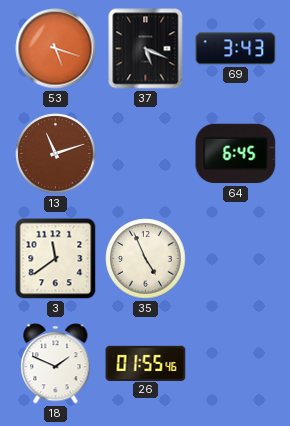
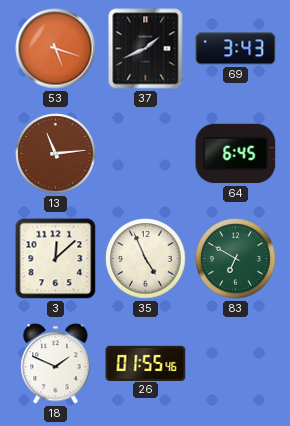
37: 5:19 -> 1:41
13: 11:12 -> 11:14
3: 11:39 -> 12:08
83: none -> 6:50
